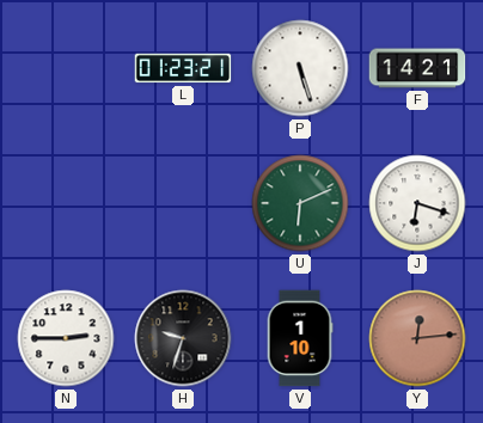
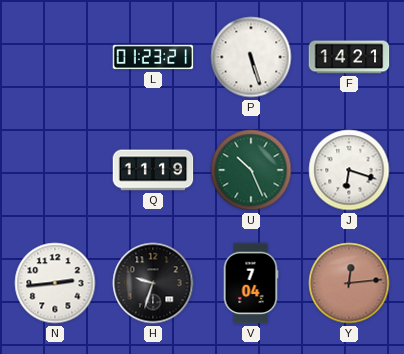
Q: none -> 11:19
U: 6:11 -> 10:26
N: 2:45 -> 2:44
V: 1:10 -> 7:04
